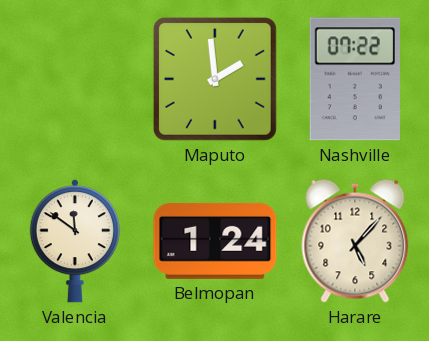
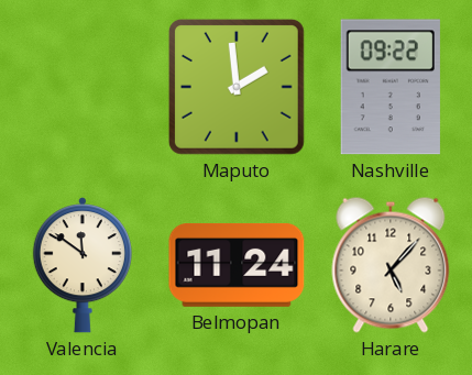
Nashville: 07:22 -> 09:22
Belmopan: 1:24 -> 11:24
